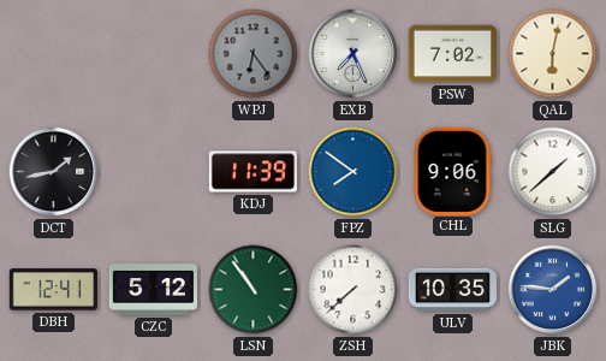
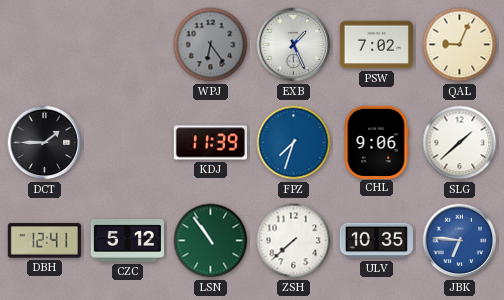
EXB: 7:26 -> 1:26
QAL: 6:02 -> 9:04
DCT: 1:43 -> 1:45
FPZ: 7:51 -> 7:33
JBK: 1:46 -> 6:46
